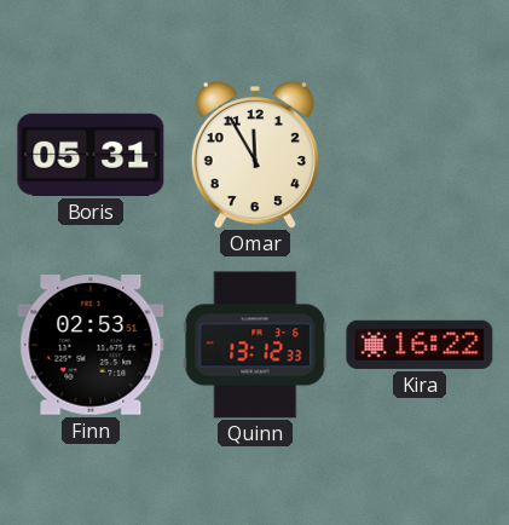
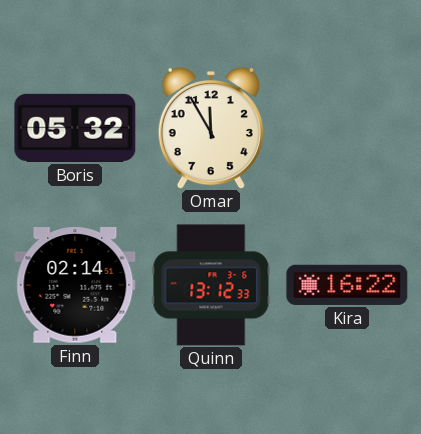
Boris: 05:31 -> 05:32
Finn: 02:53 -> 02:14
